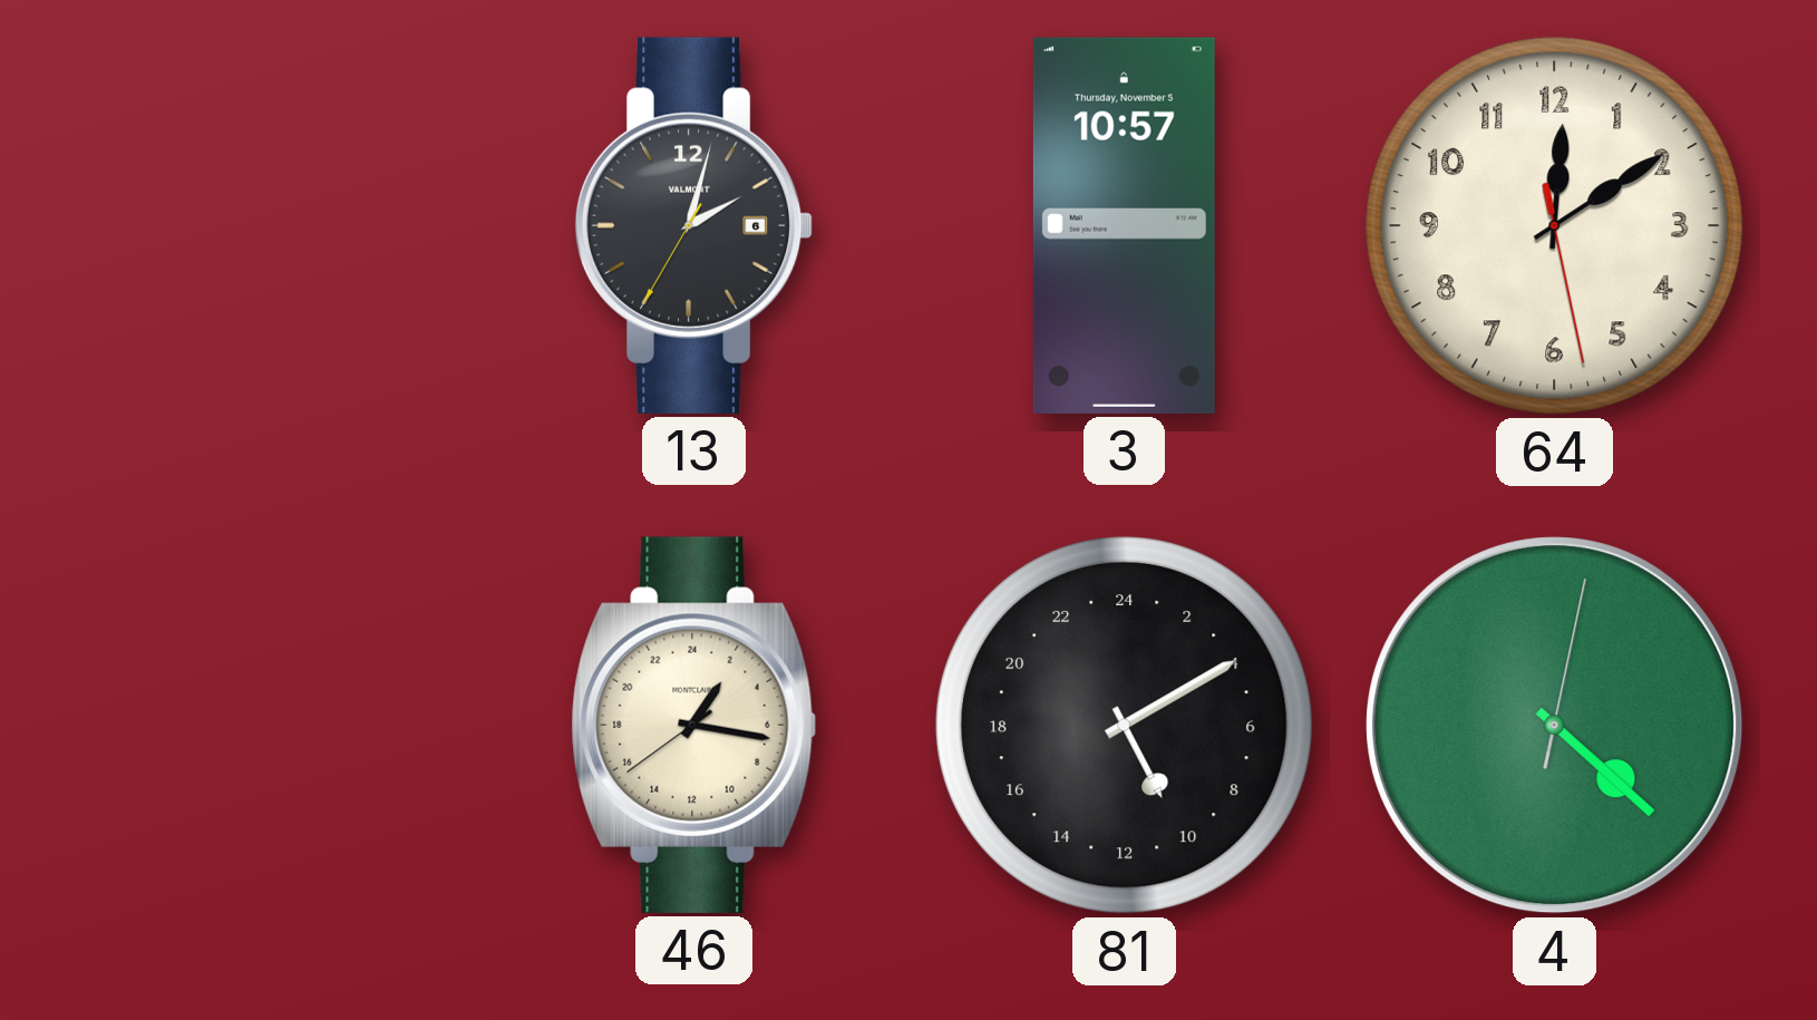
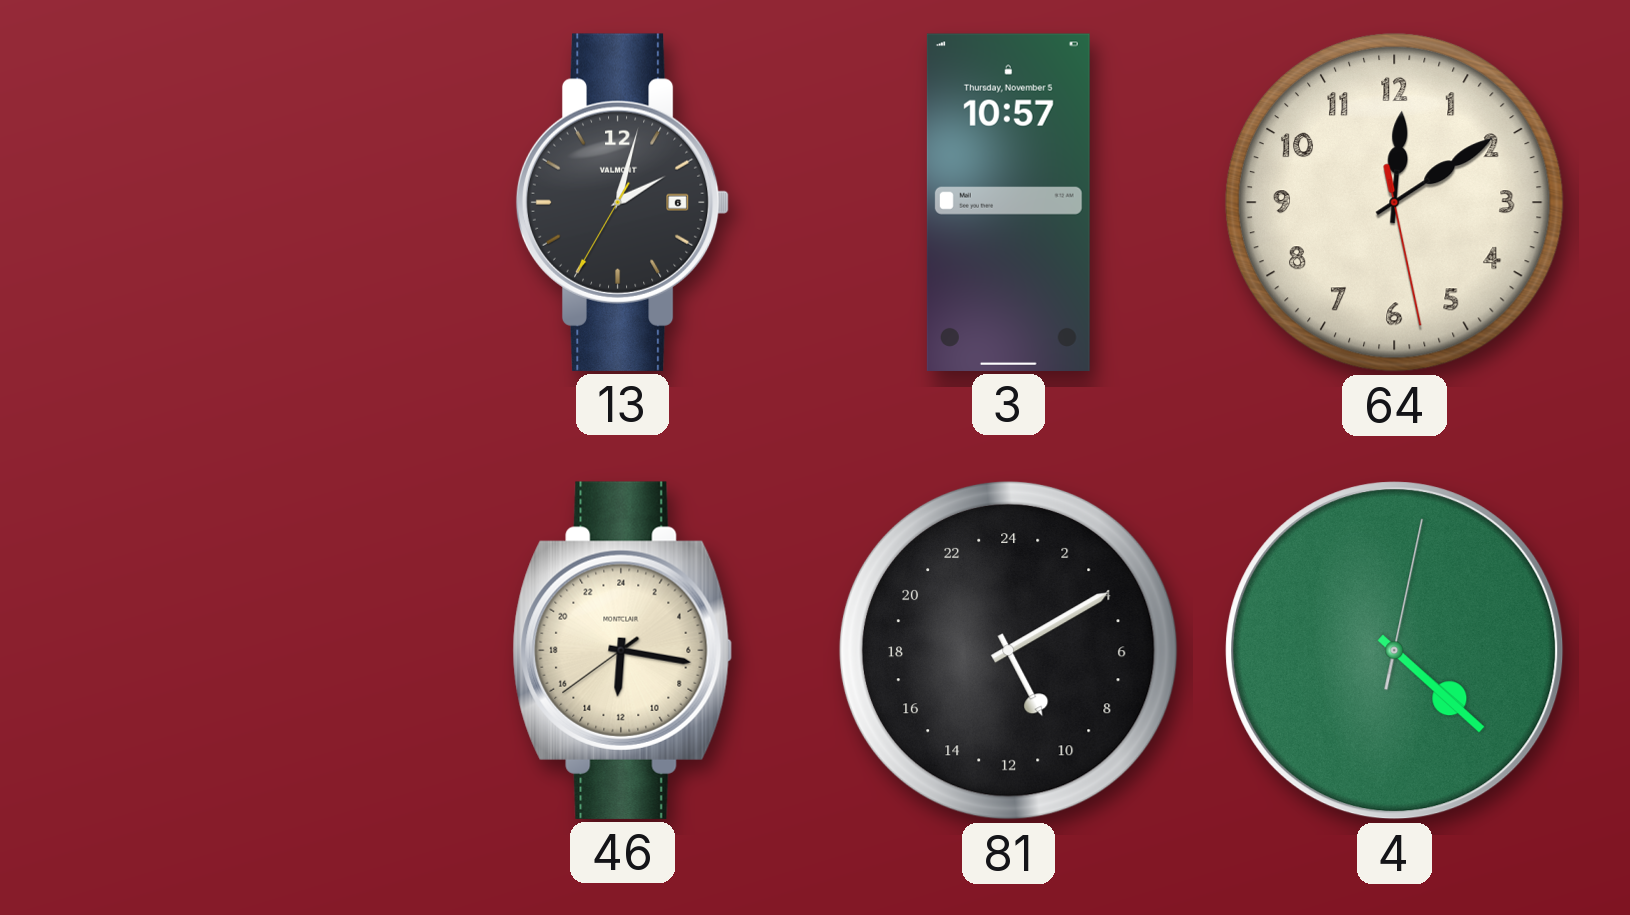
46: 2:16 -> 12:16
